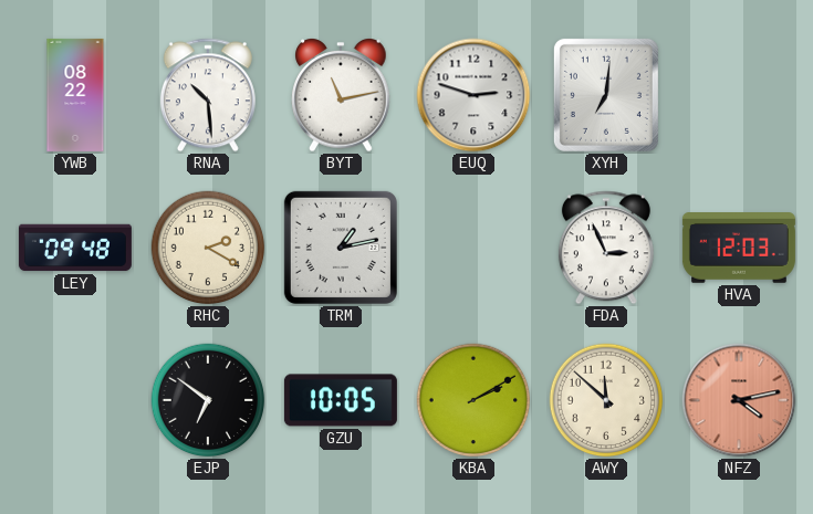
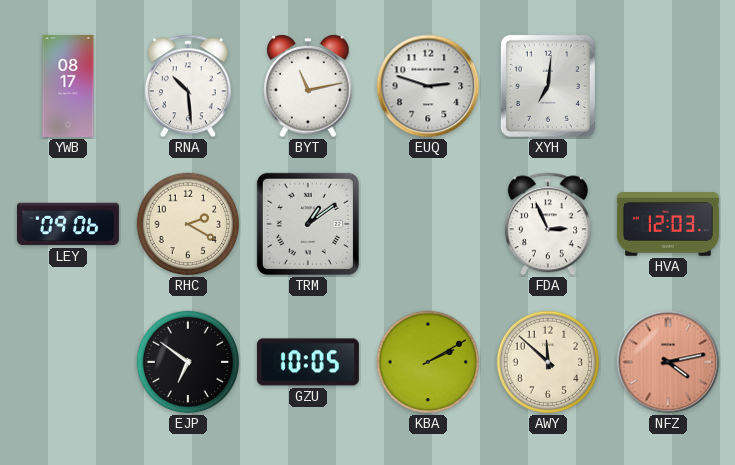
YWB: 08:22 -> 08:17
LEY: 09:48 -> 09:06
TRM: 1:13 -> 1:09
